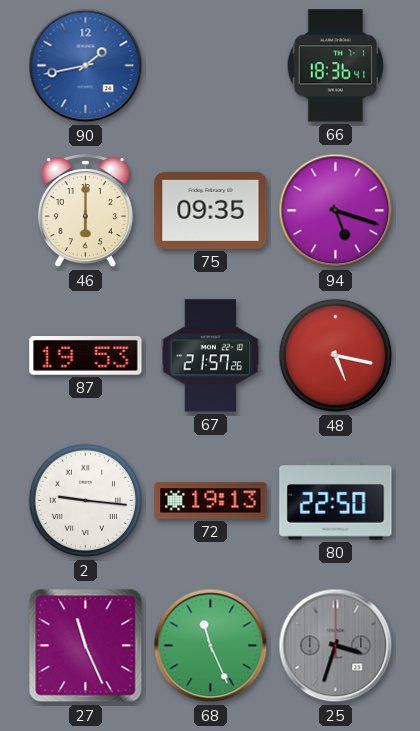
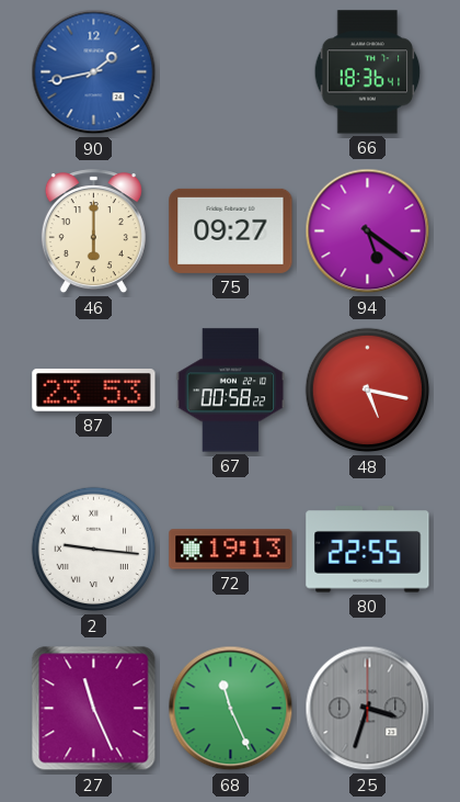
75: 09:35 -> 09:27
94: 5:18 -> 5:21
87: 19:53 -> 23:53
67: 21:57 -> 00:58
80: 22:50 -> 22:55
